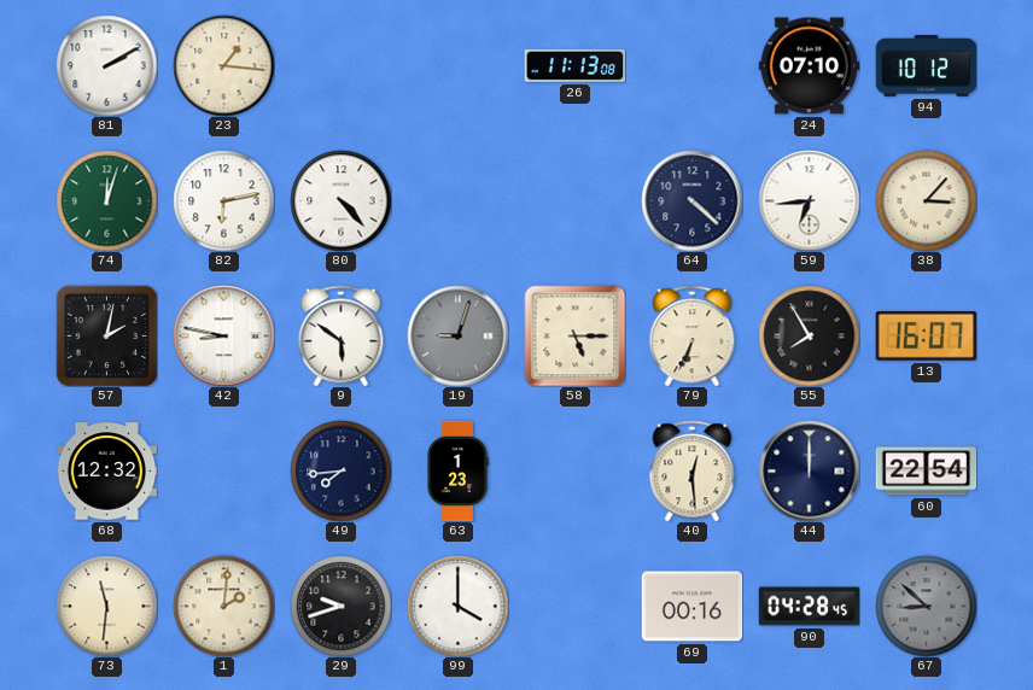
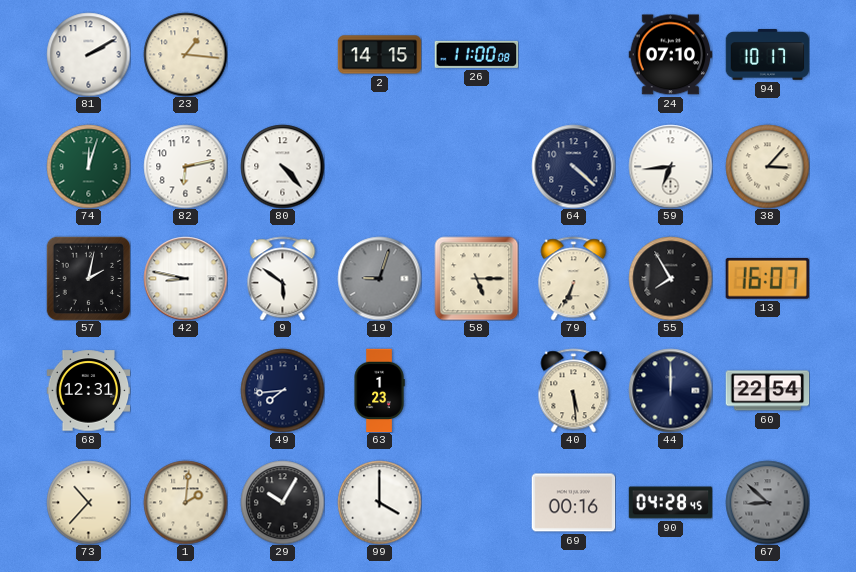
2: none -> 14:15
26: 11:13 -> 11:00
94: 10:12 -> 10:17
68: 12:32 -> 12:31
40: 12:29 -> 5:29
73: 11:31 -> 10:37
29: 9:42 -> 10:05
